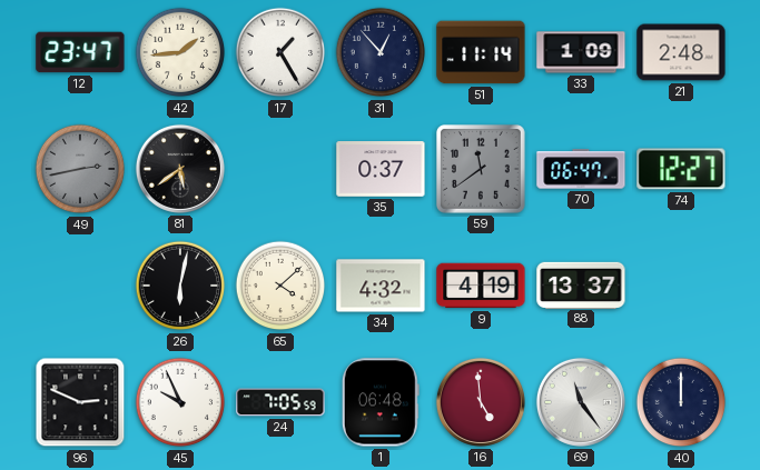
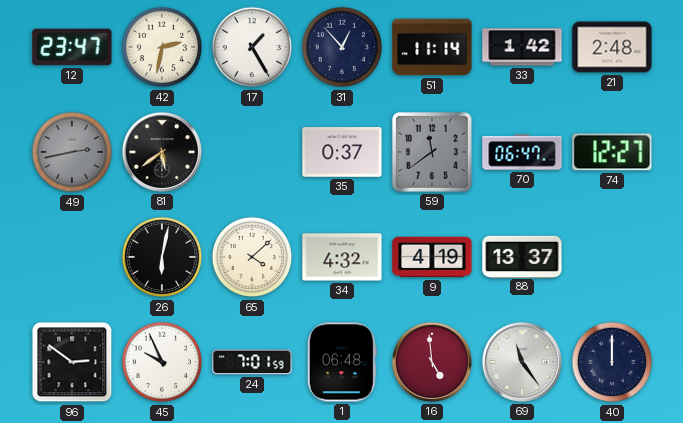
42: 1:44 -> 2:32
33: 1:09 -> 1:42
96: 2:49 -> 2:51
24: 7:05 -> 7:01
